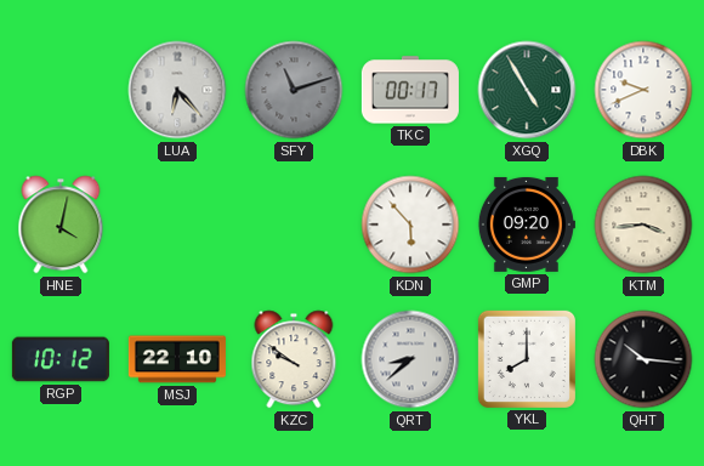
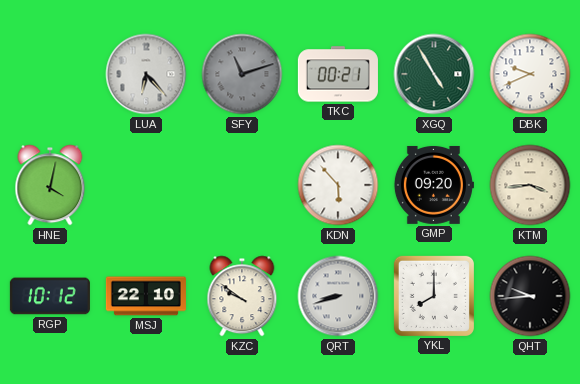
TKC: 00:17 -> 00:21
QRT: 8:38 -> 8:42
QHT: 10:16 -> 9:44
